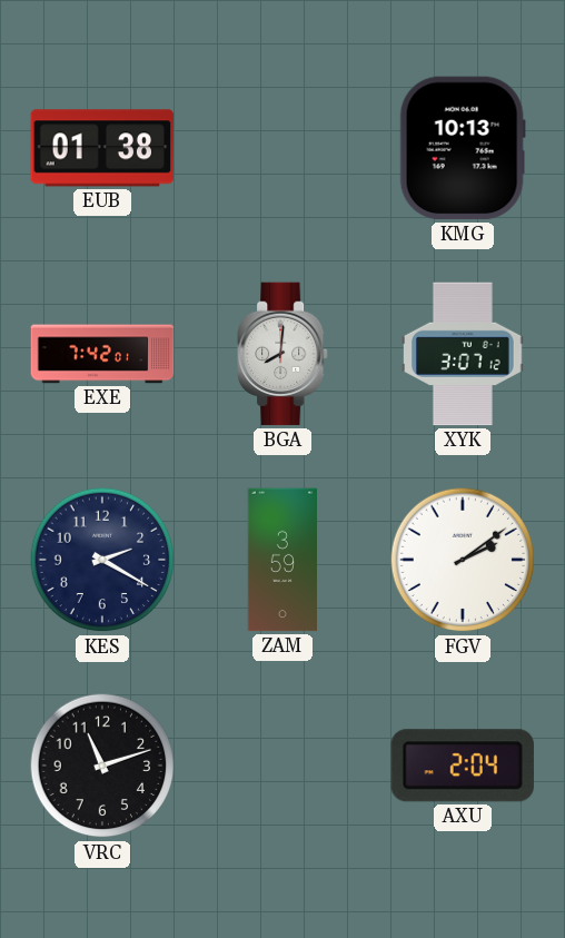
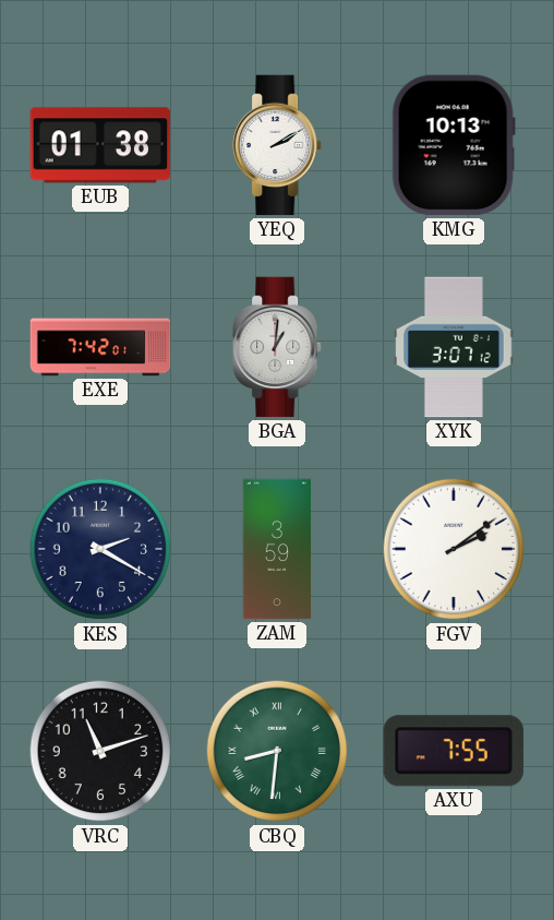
YEQ: none -> 2:10
BGA: 8:01 -> 1:01
CBQ: none -> 8:31
AXU: 2:04 -> 7:55
